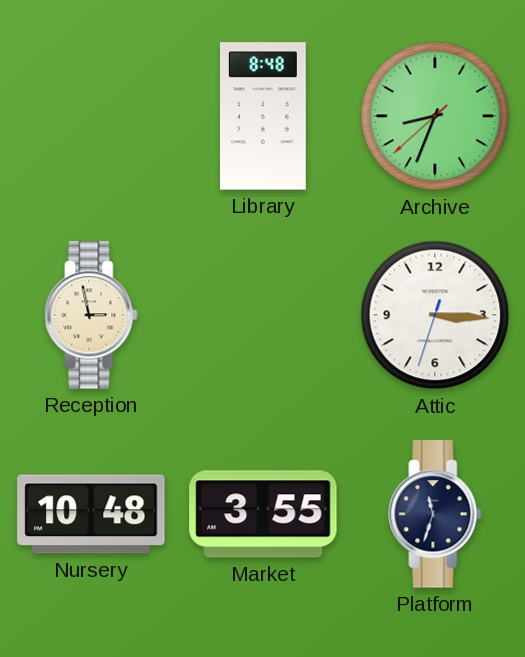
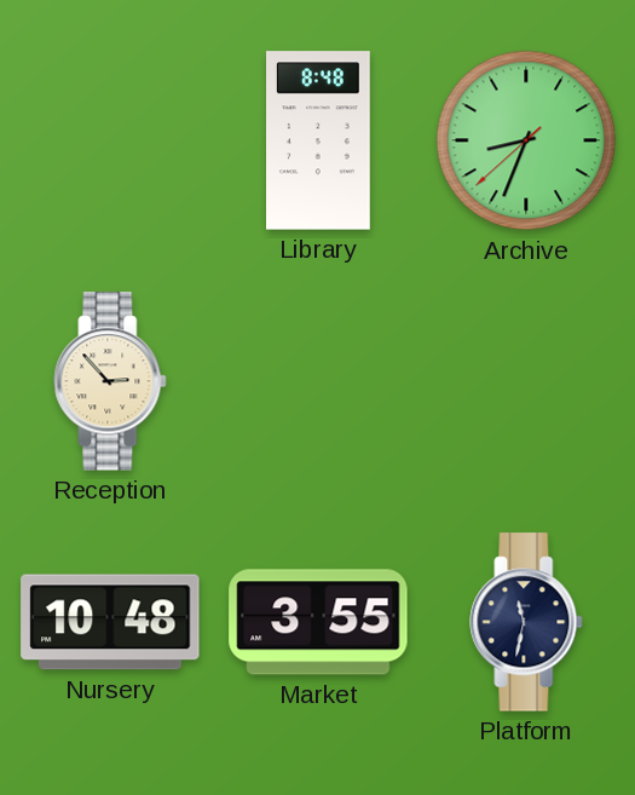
Reception: 2:58 -> 2:53
Attic: 3:15 -> none
Platform: 11:33 -> 11:32
